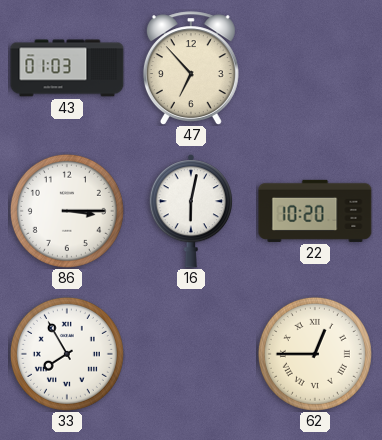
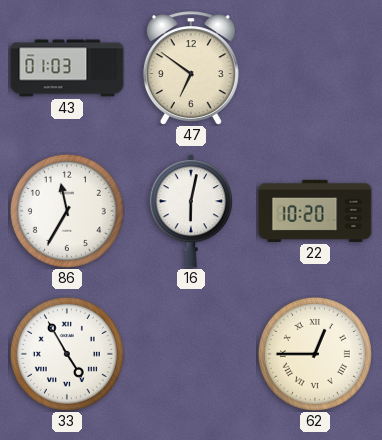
47: 6:53 -> 6:51
86: 3:15 -> 11:35
33: 7:55 -> 4:55
